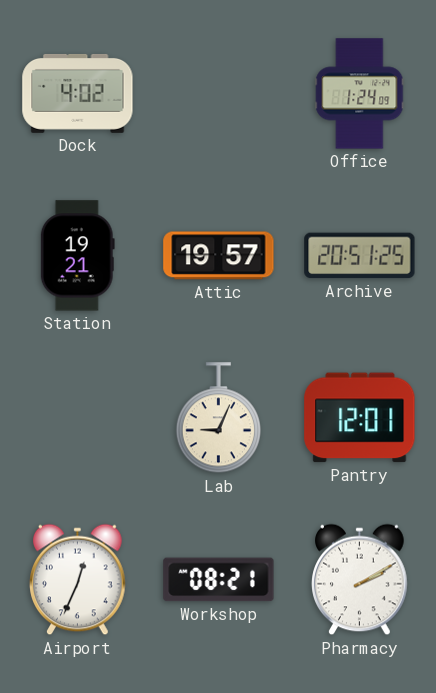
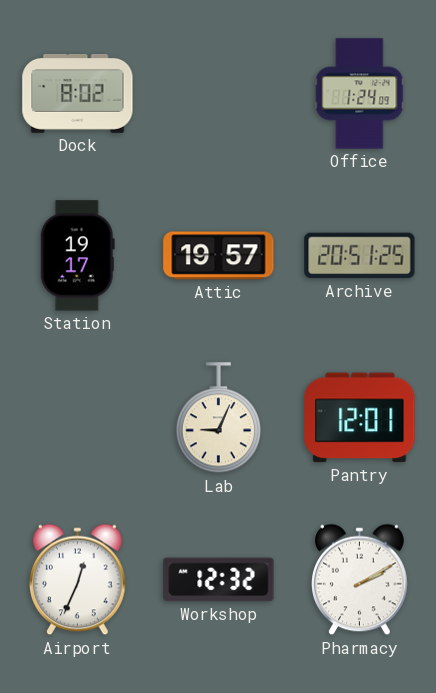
Dock: 4:02 -> 8:02
Station: 19:21 -> 19:17
Workshop: 08:21 -> 12:32
